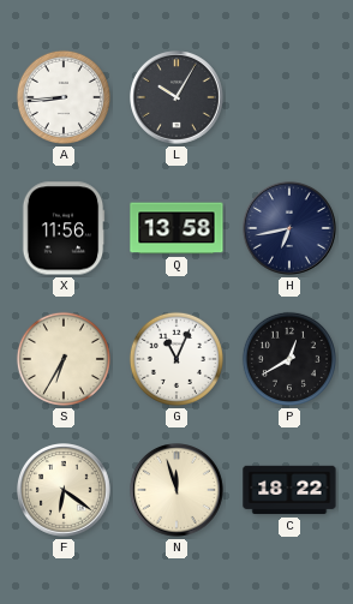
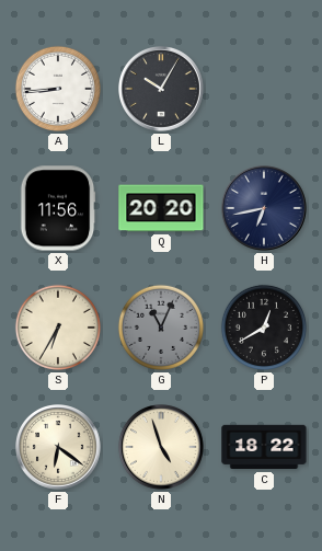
Q: 13:58 -> 20:20
G dial: white -> grey
N: 11:57 -> 4:57
